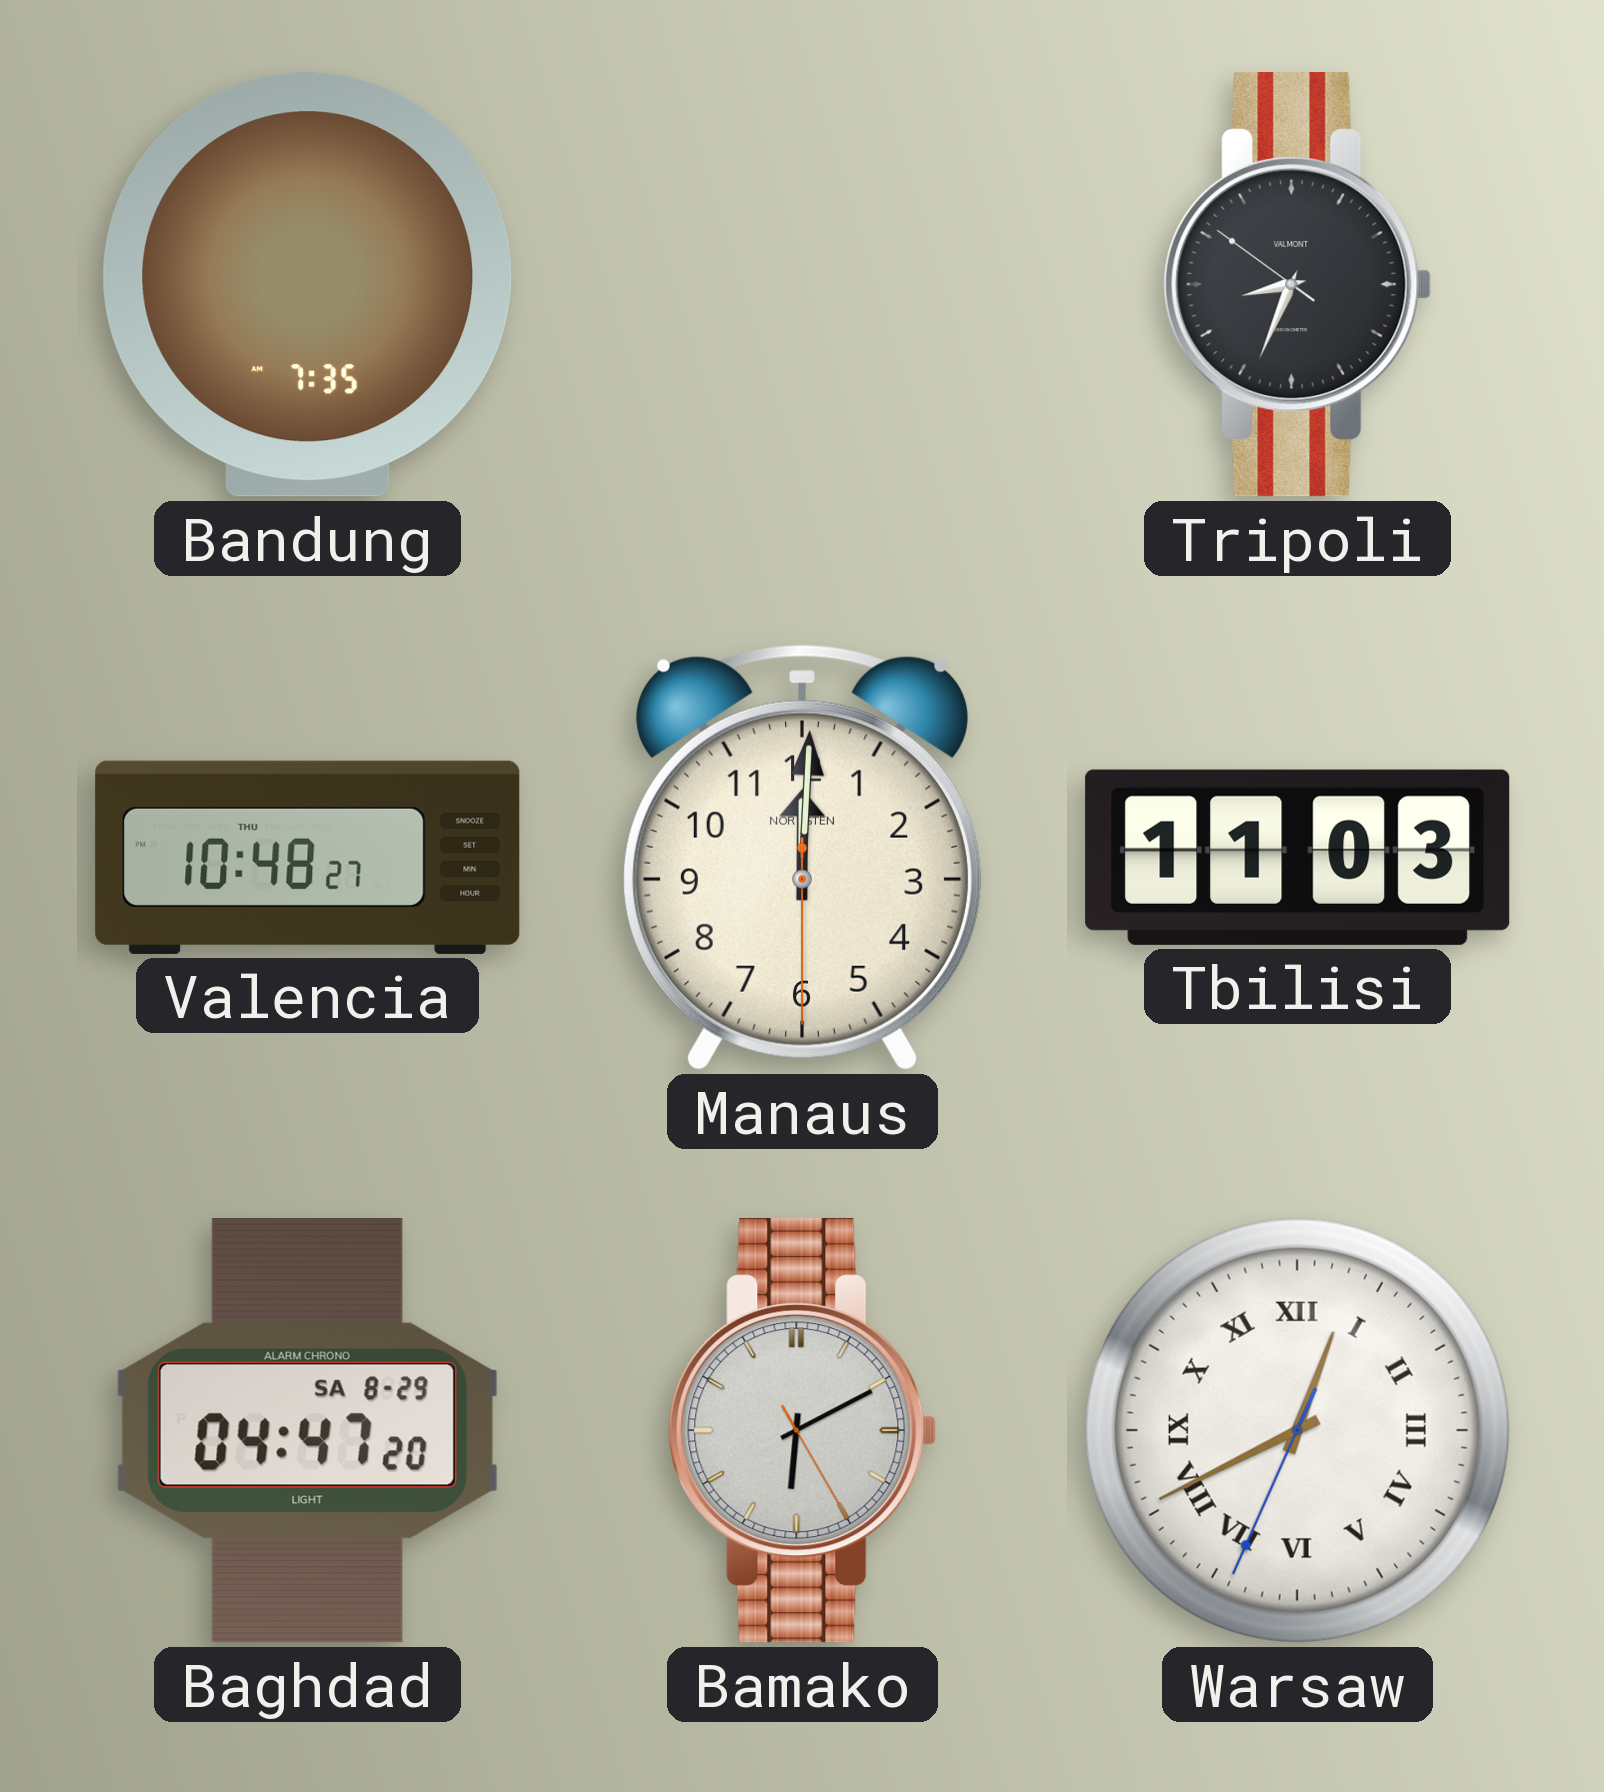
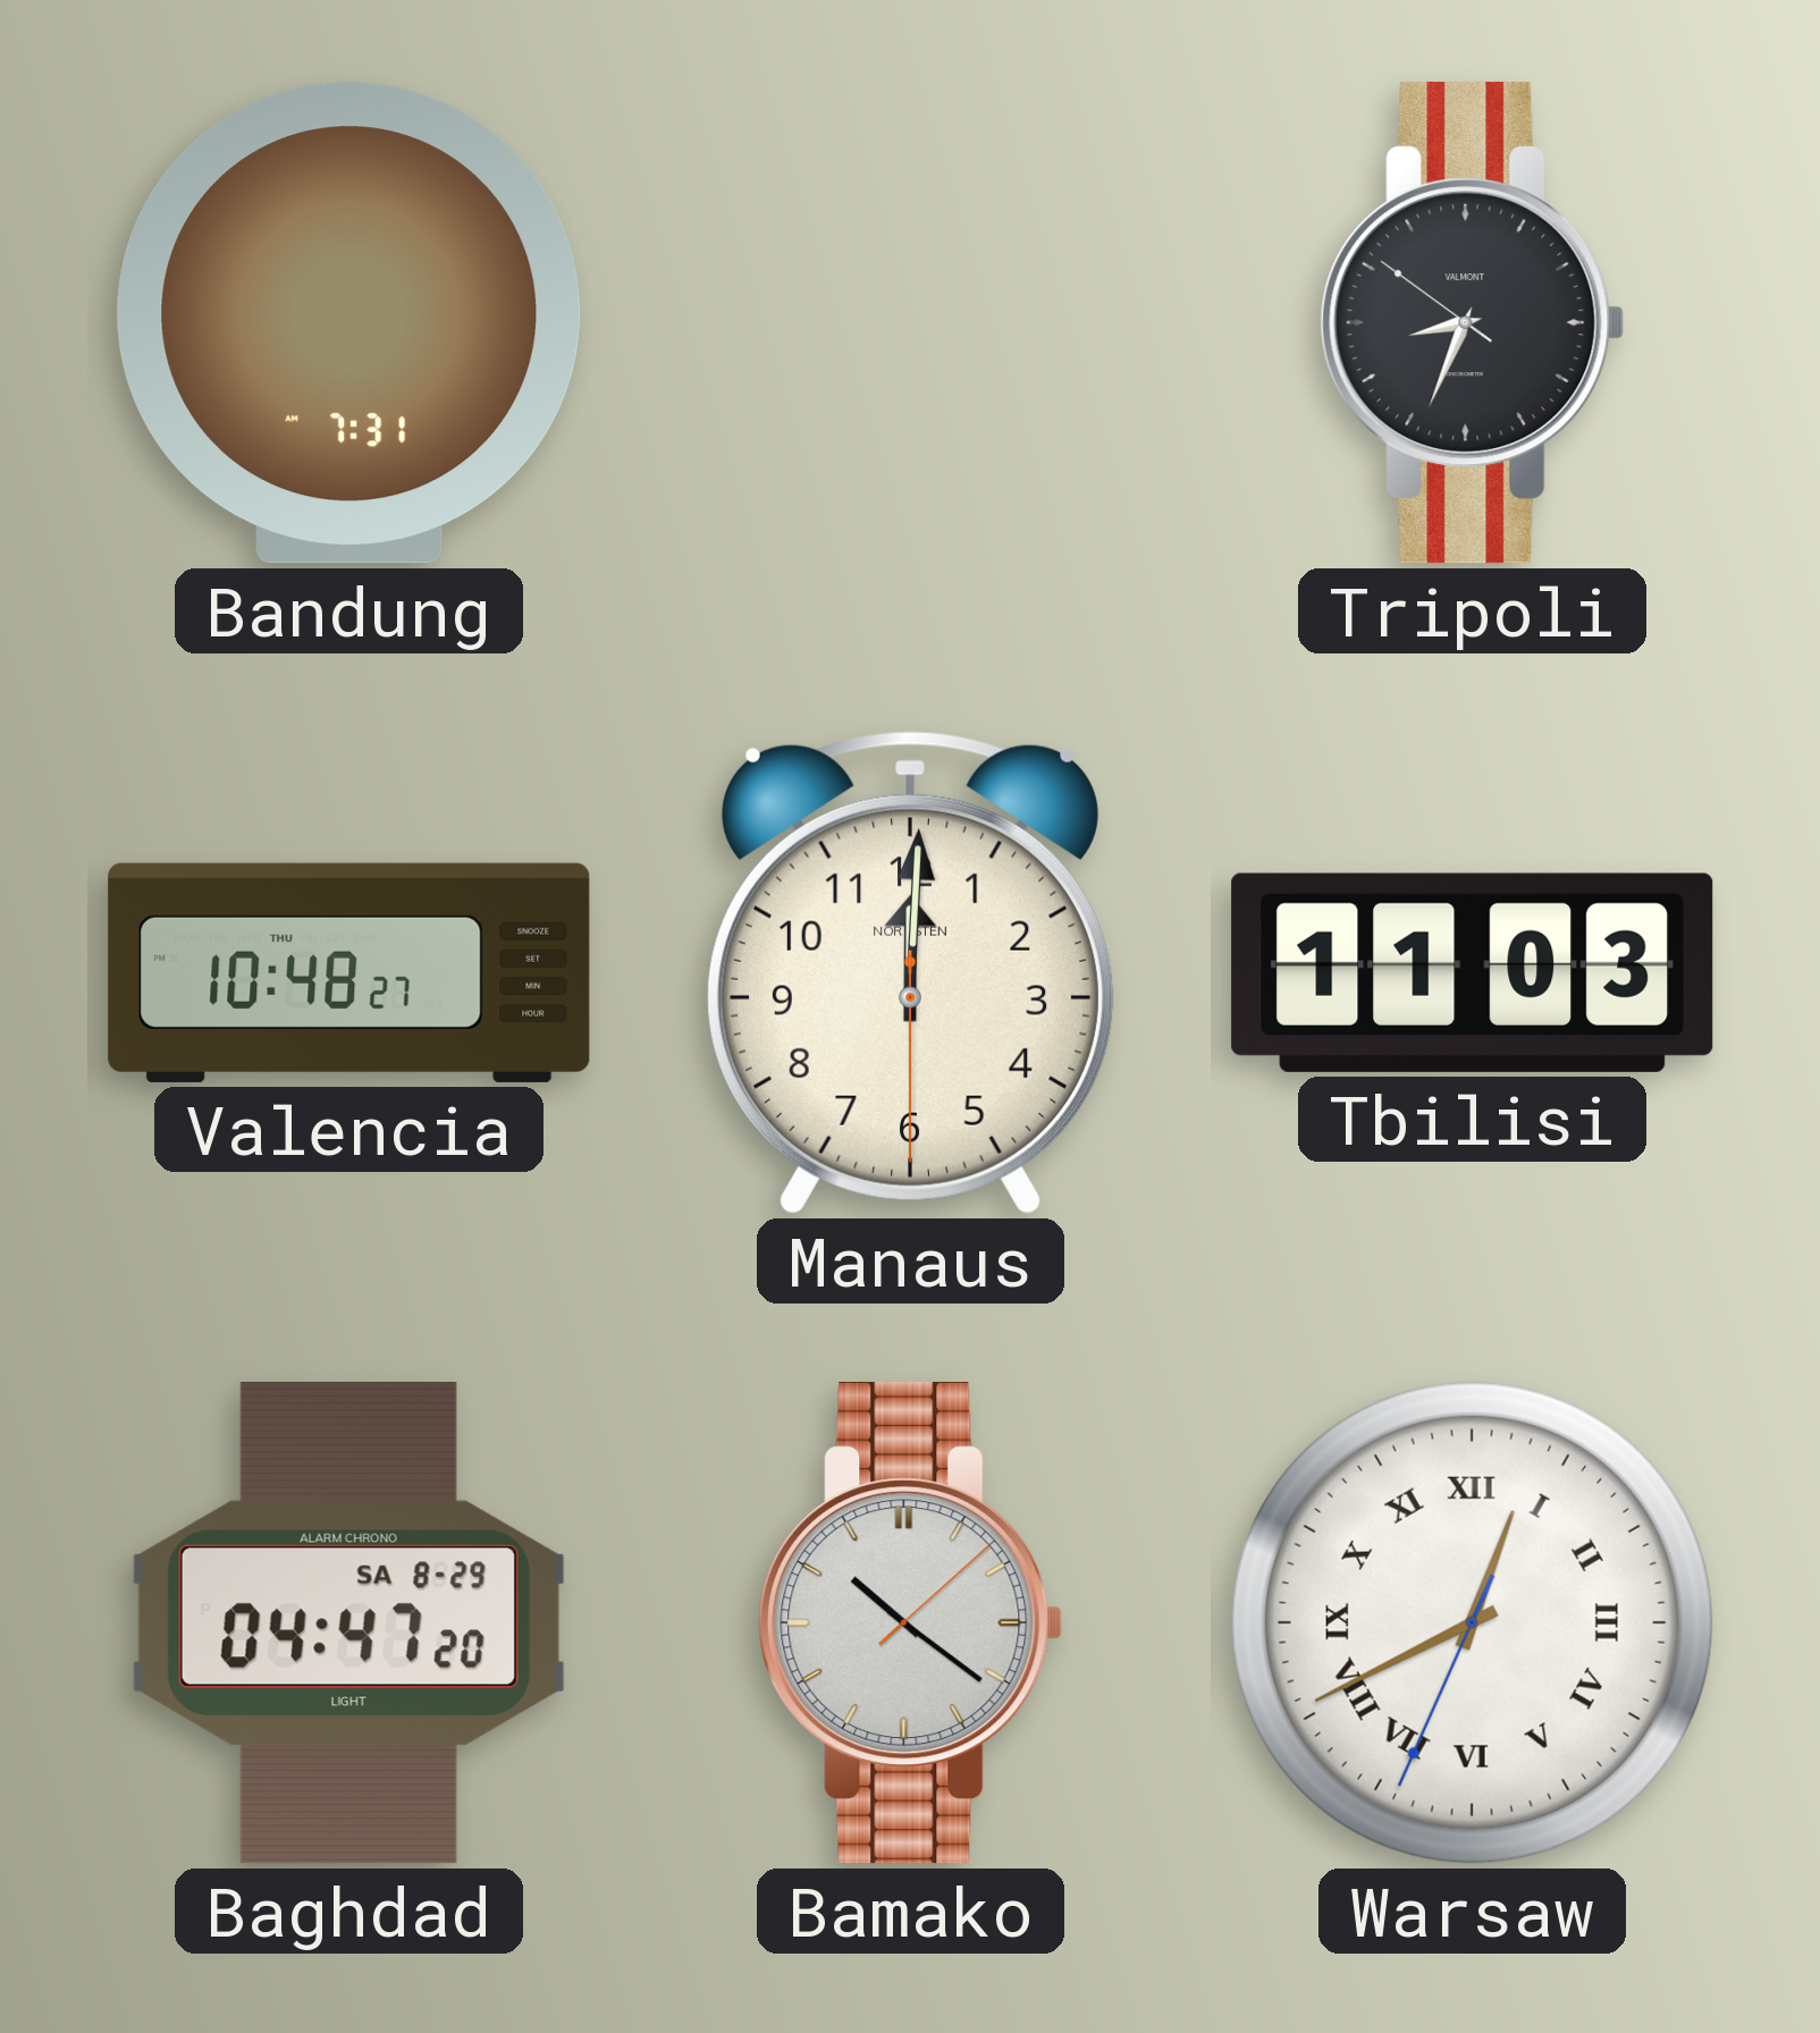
Bandung: 7:35 -> 7:31
Bamako: 6:10 -> 10:21
